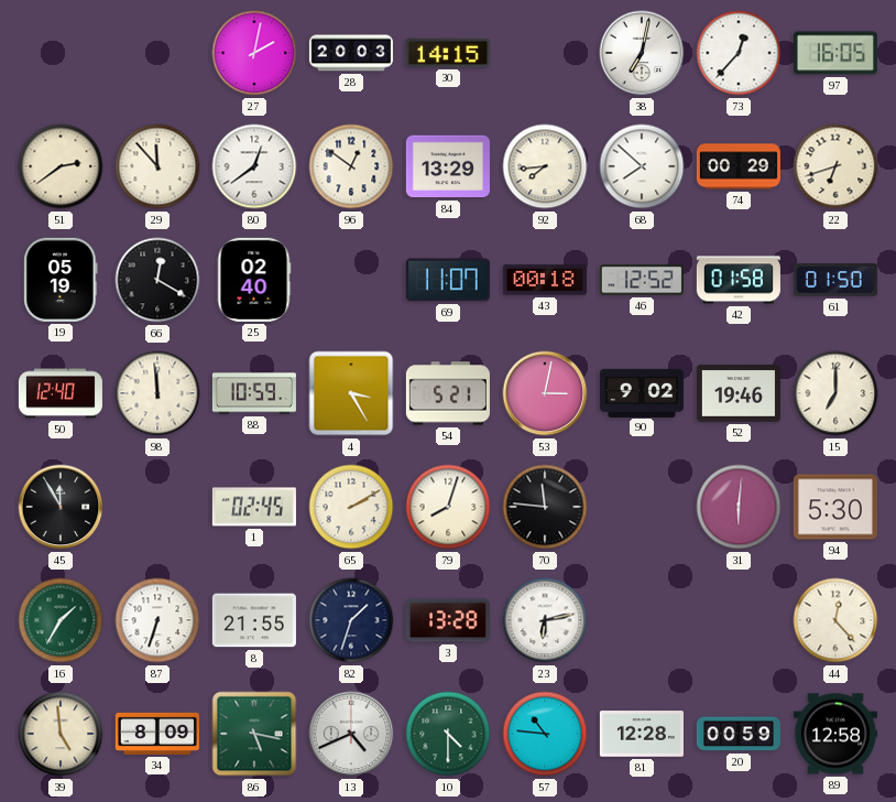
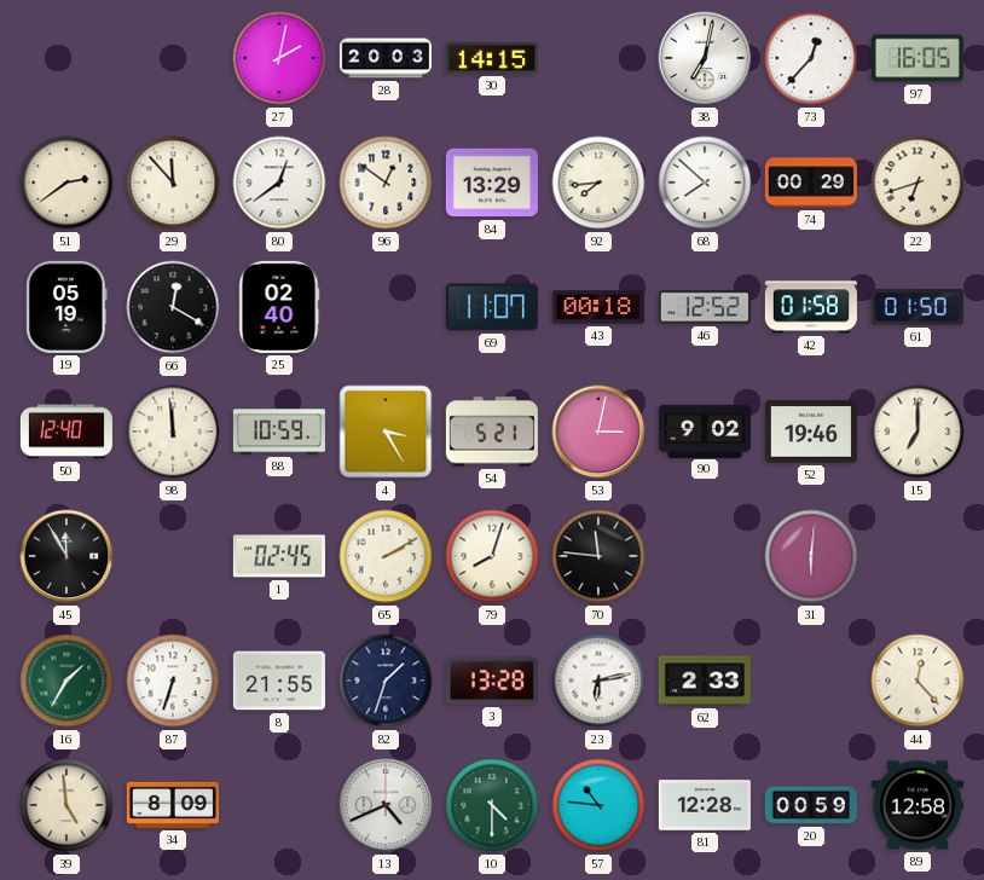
94: 5:30 -> none
62: none -> 2:33
86: 5:17 -> none
